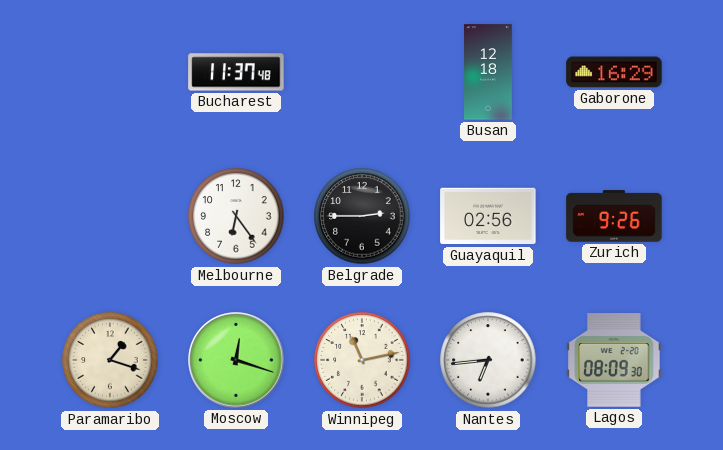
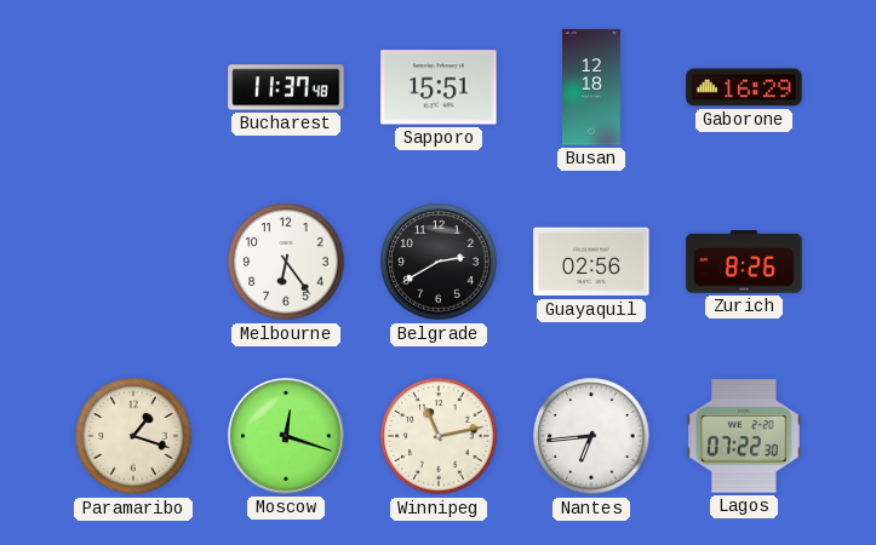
Sapporo: none -> 15:51
Belgrade: 2:45 -> 2:40
Zurich: 9:26 -> 8:26
Lagos: 08:09 -> 07:22
